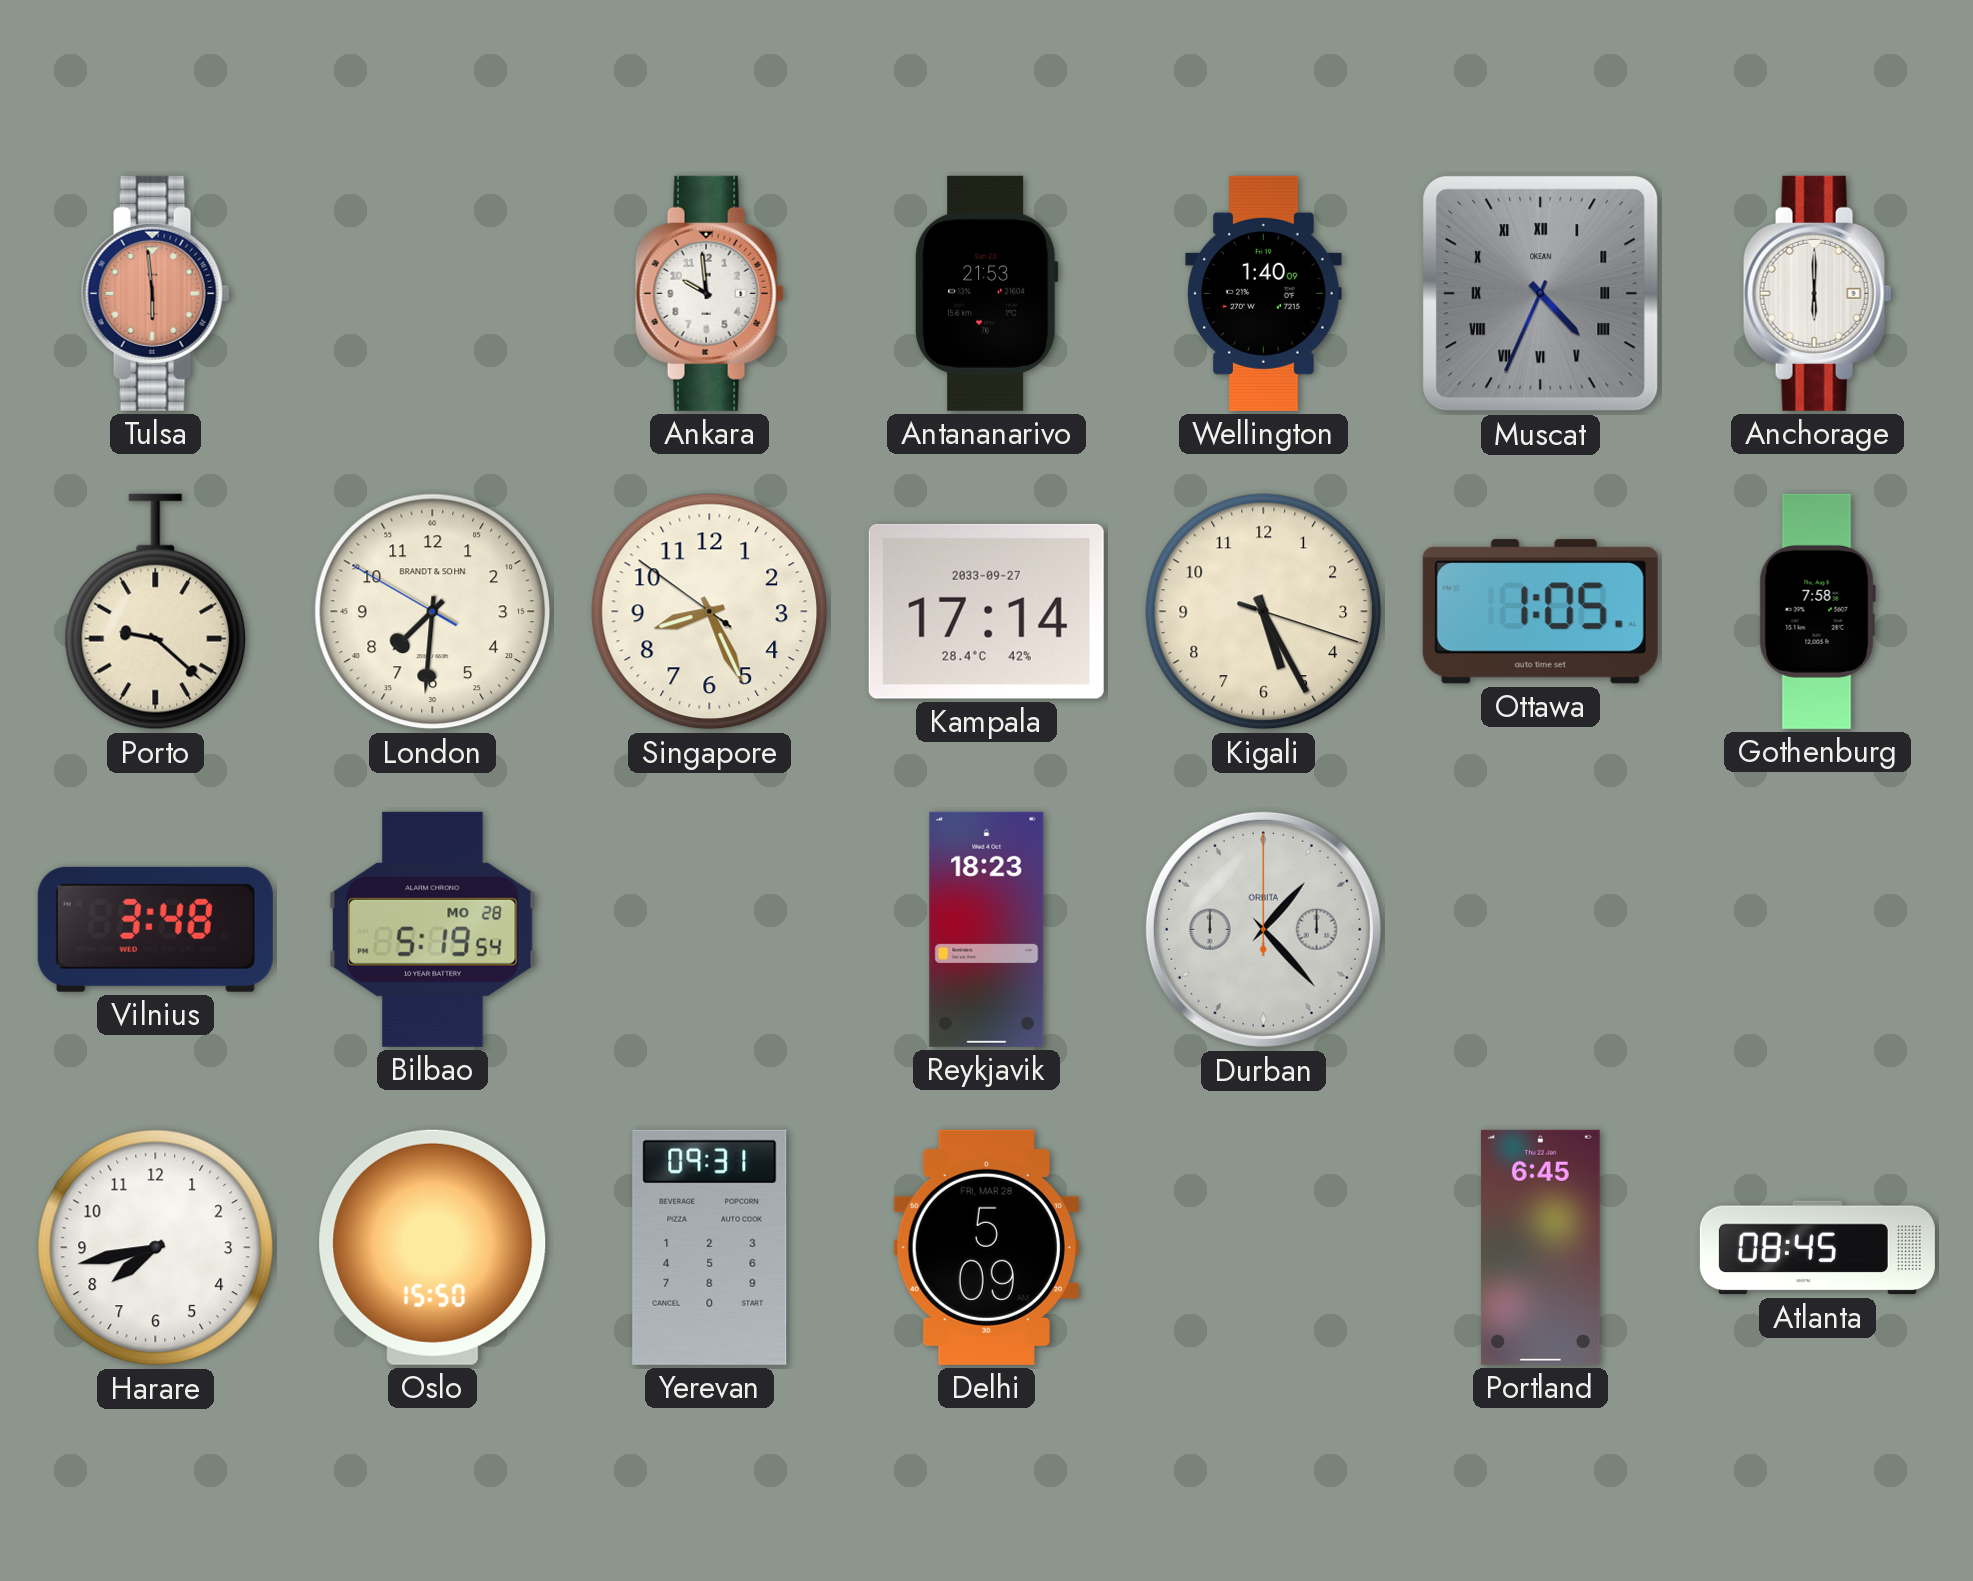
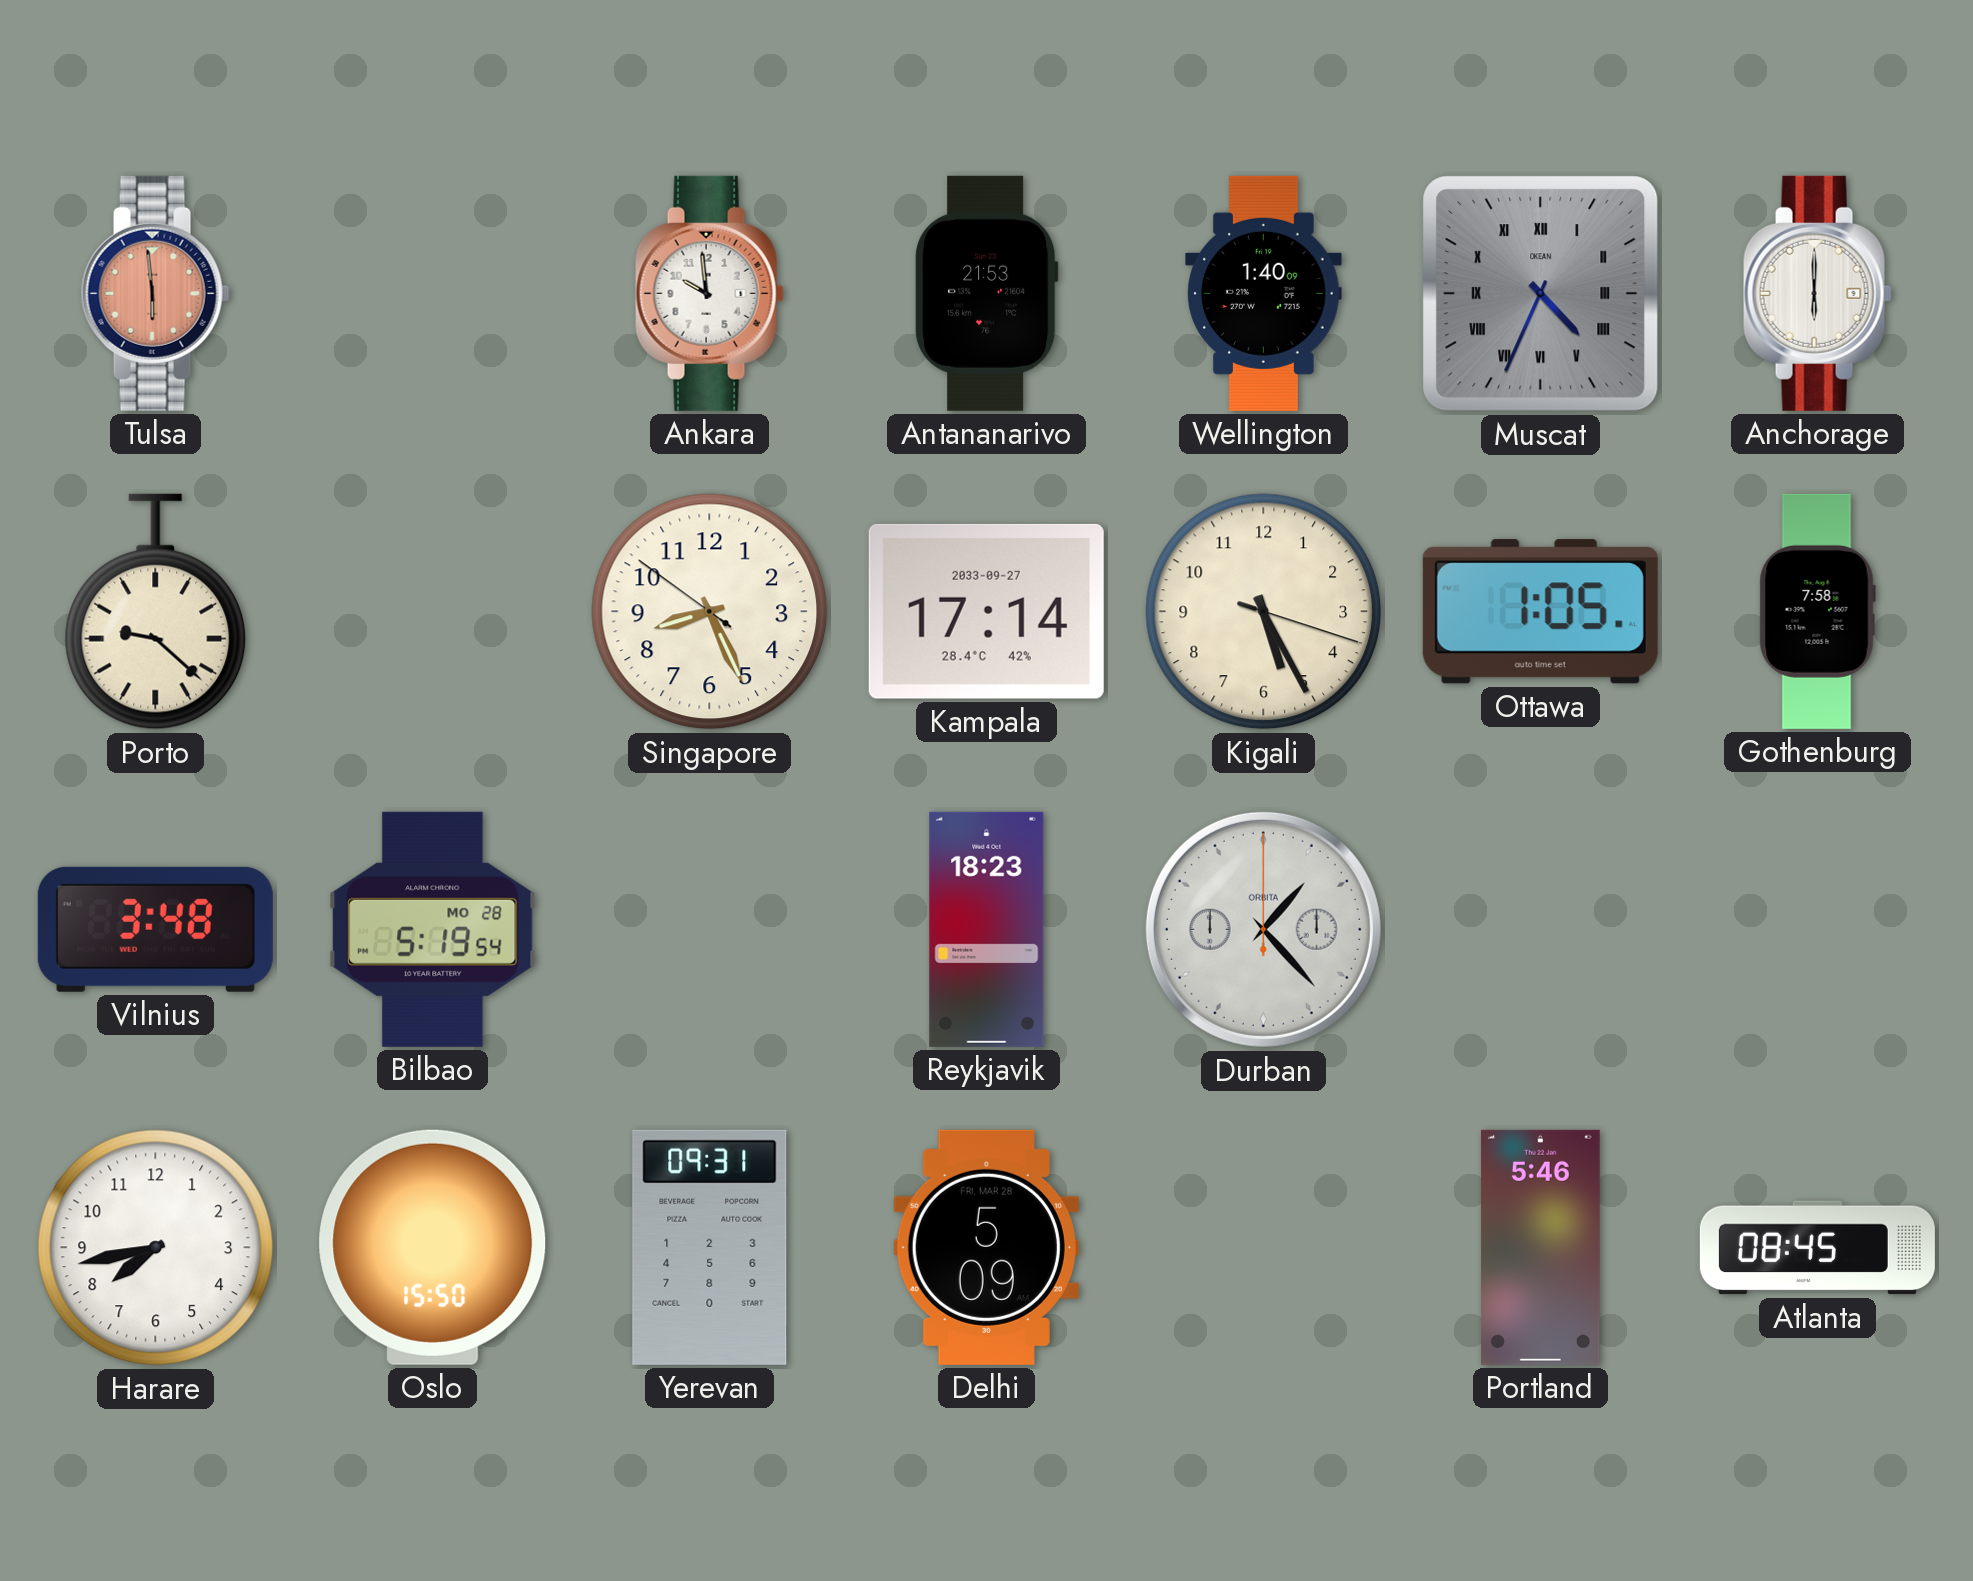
London: 7:30 -> none
Portland: 6:45 -> 5:46
